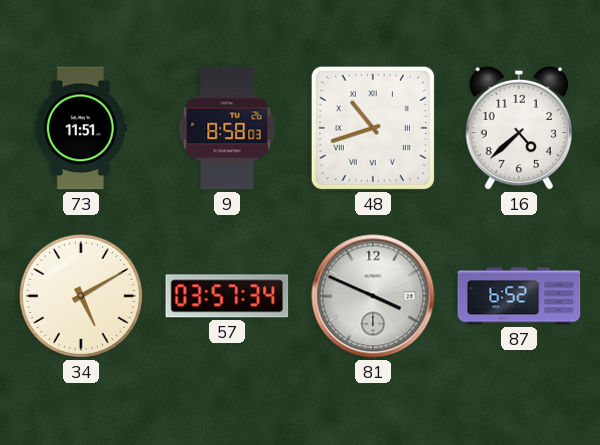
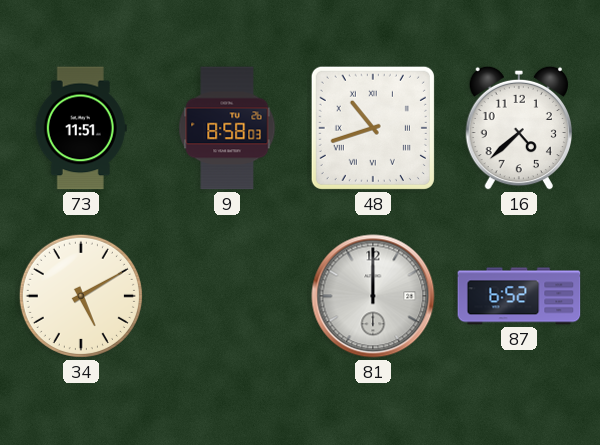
57: 03:57 -> none
81: 3:49 -> 12:00
